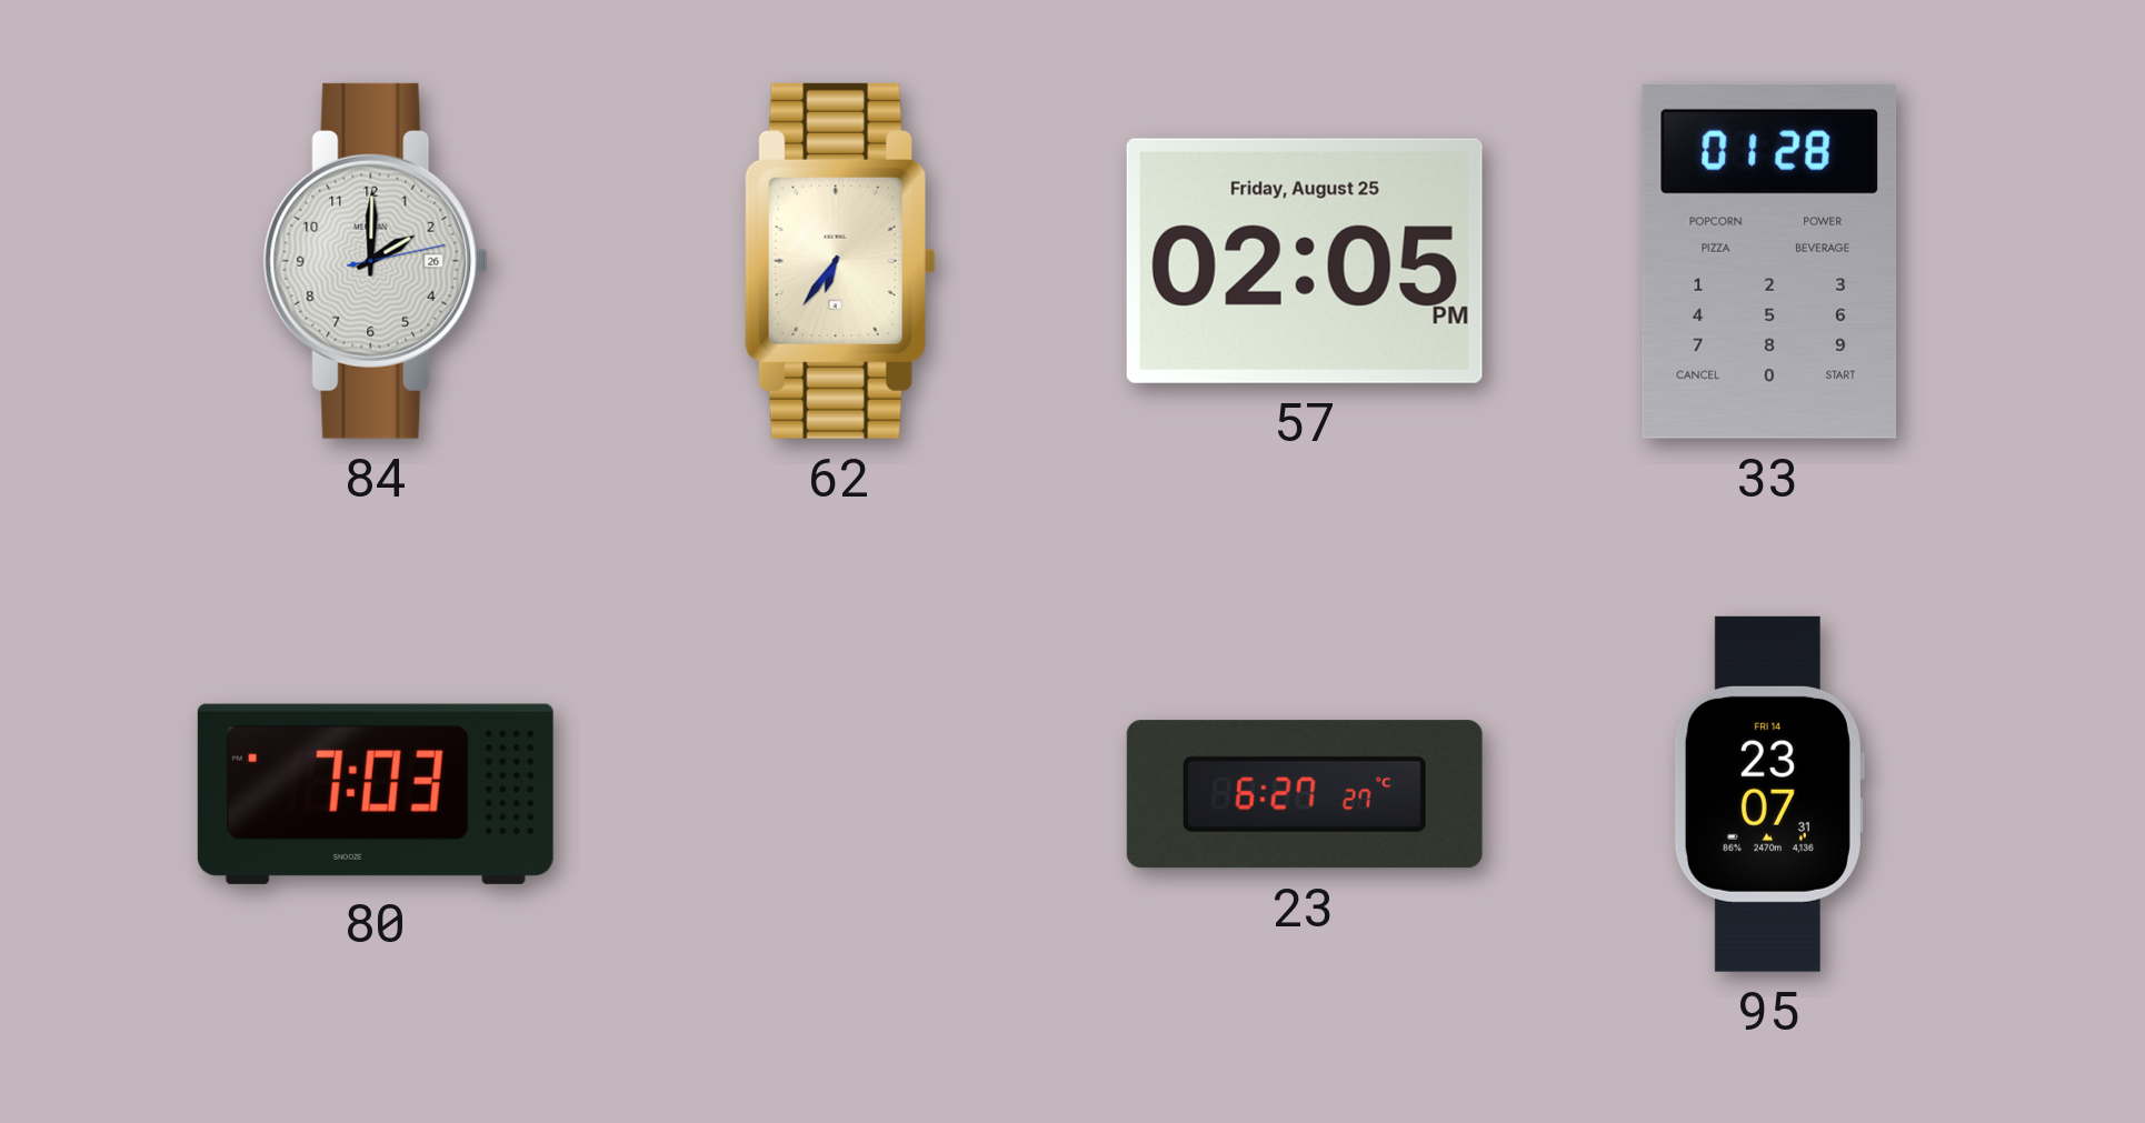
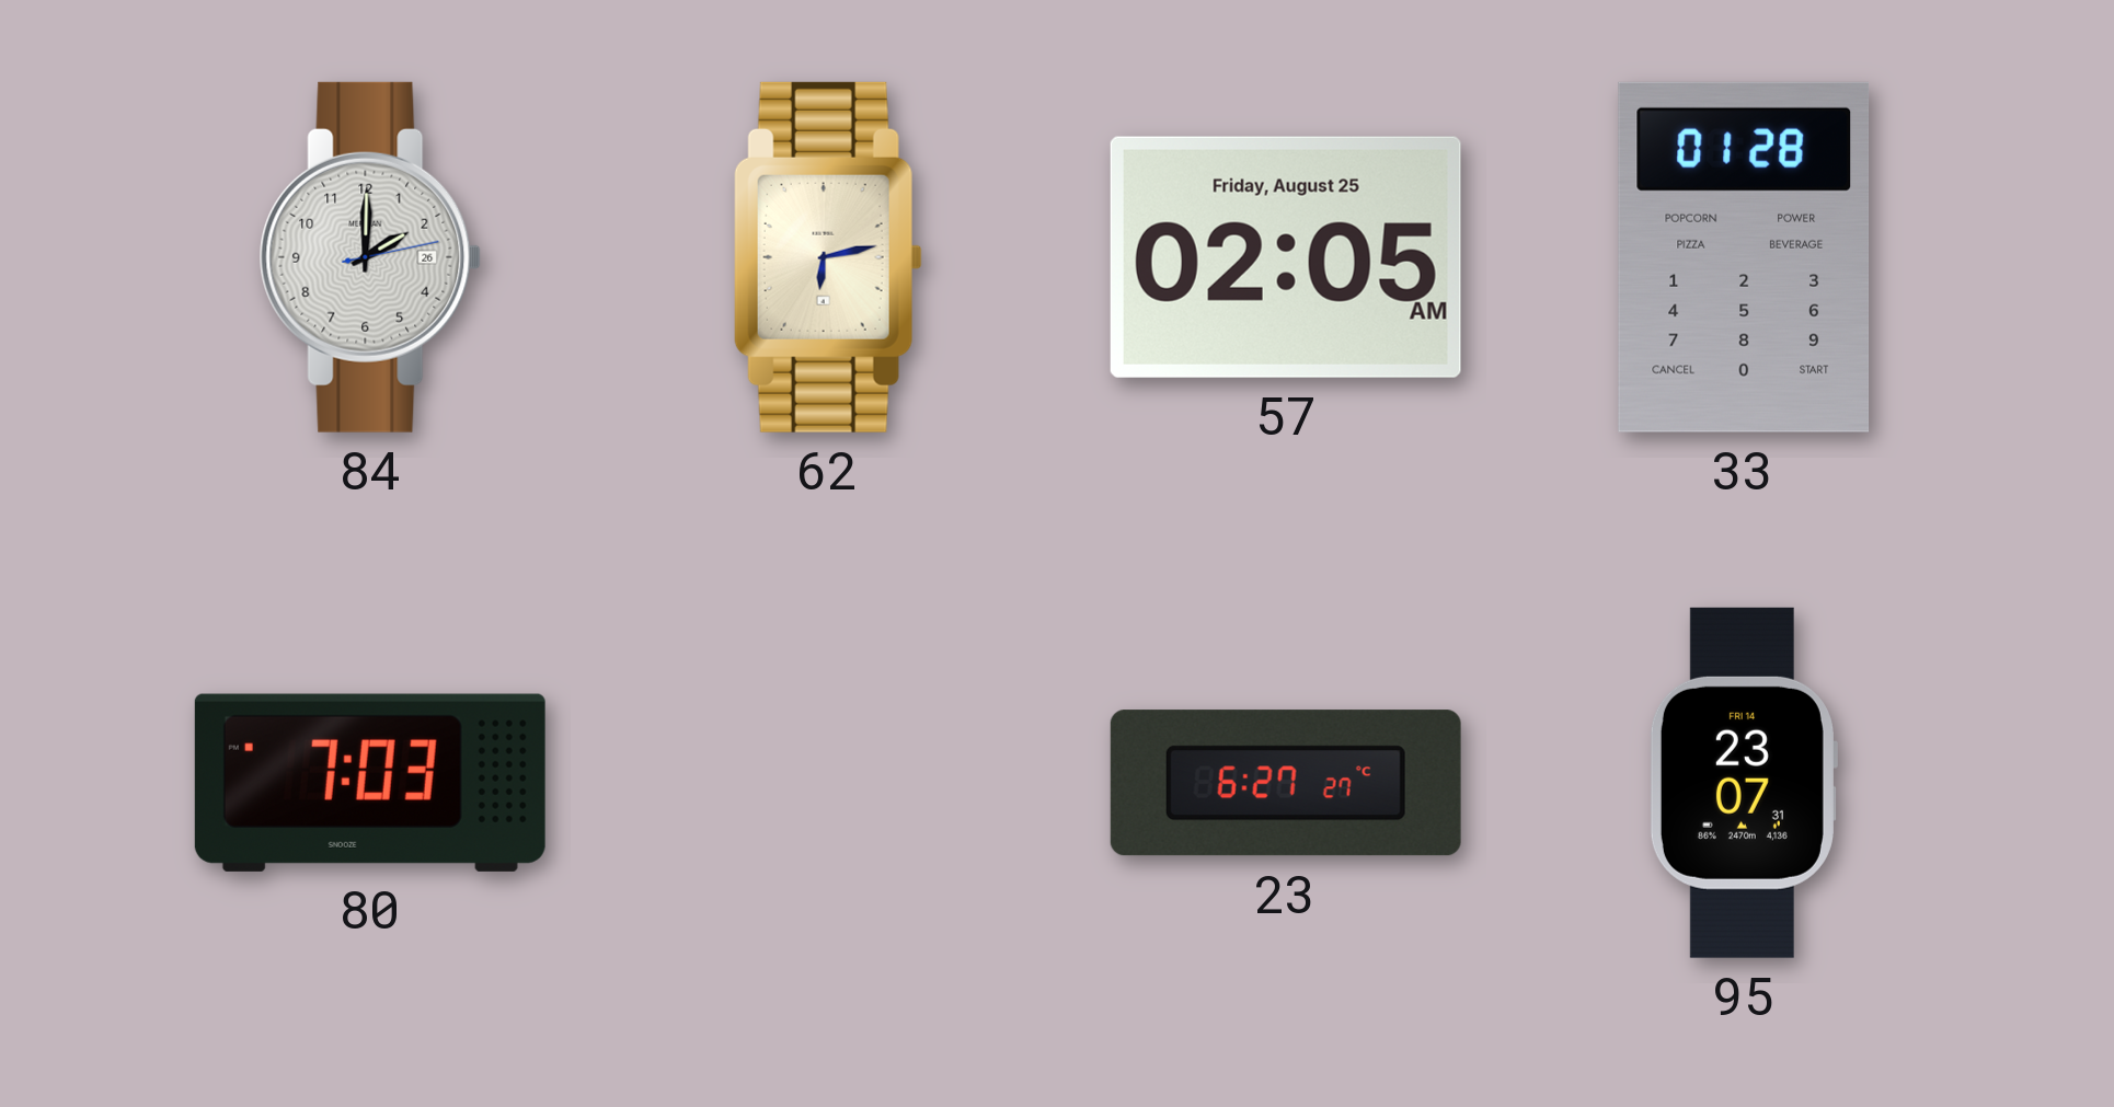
62: 6:36 -> 6:13
57: 02:05 PM -> 02:05 AM
